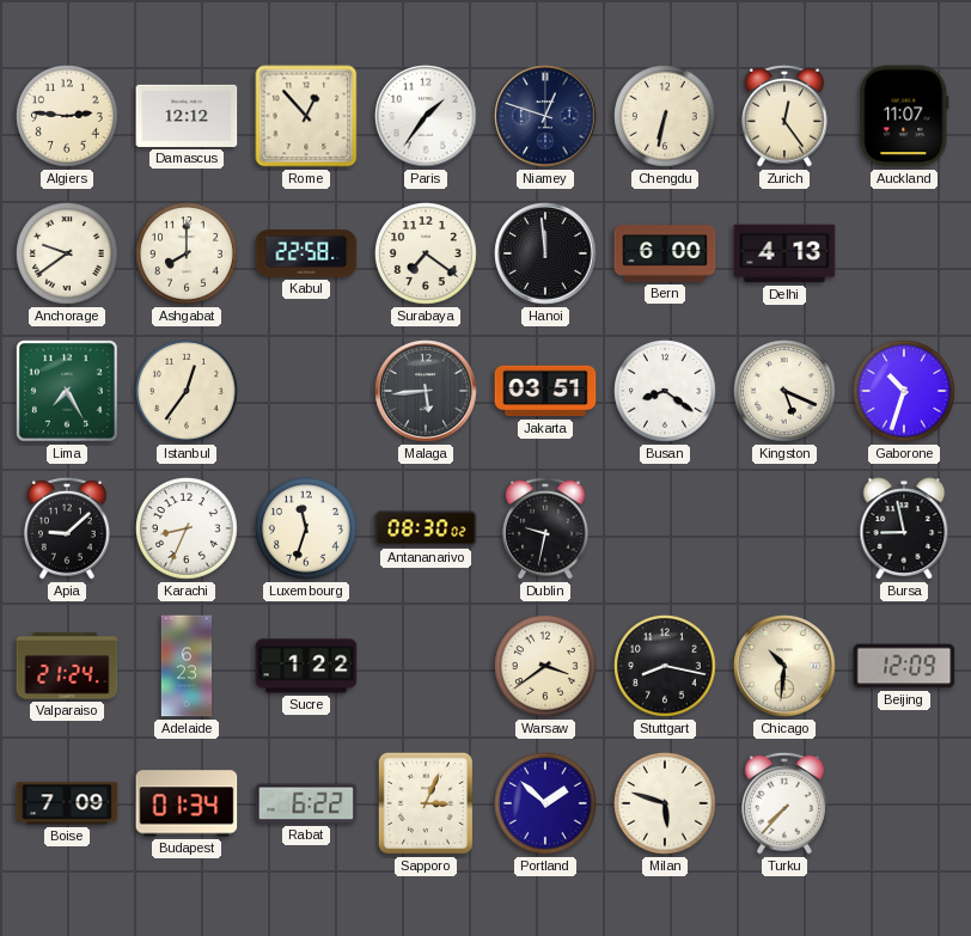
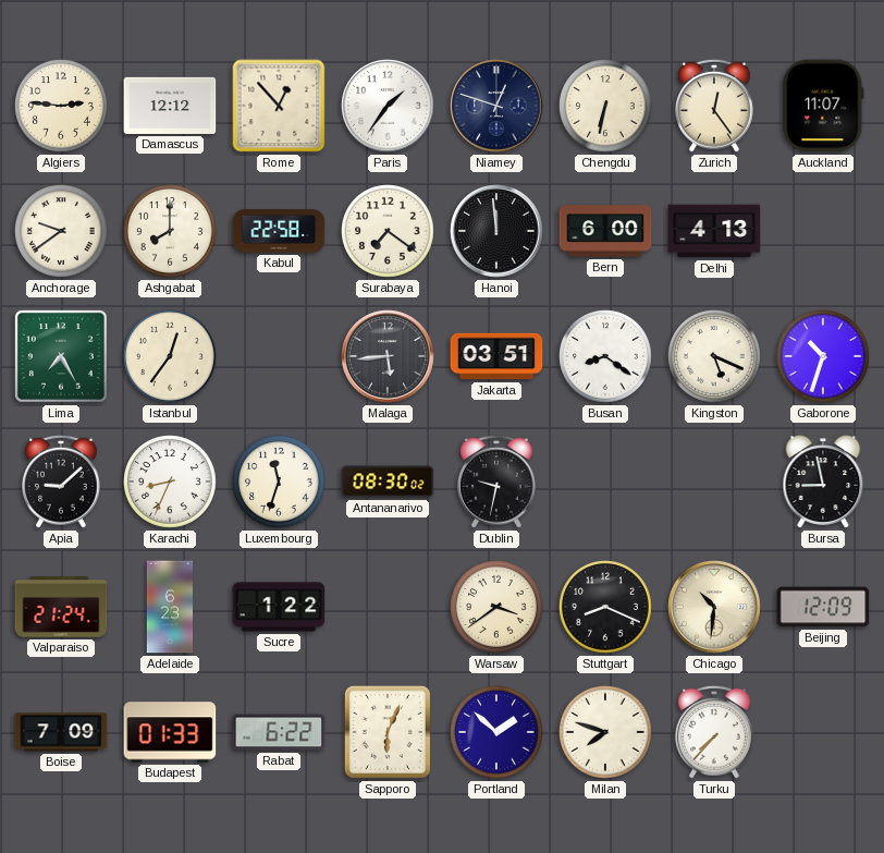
Stuttgart: 8:17 -> 8:19
Budapest: 01:34 -> 01:33
Sapporo: 3:04 -> 6:04
Milan: 5:48 -> 7:48
